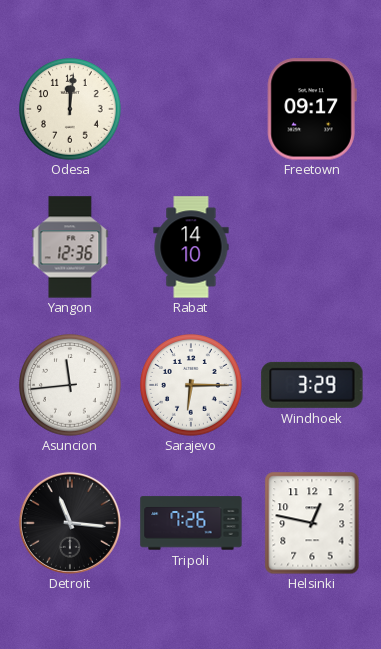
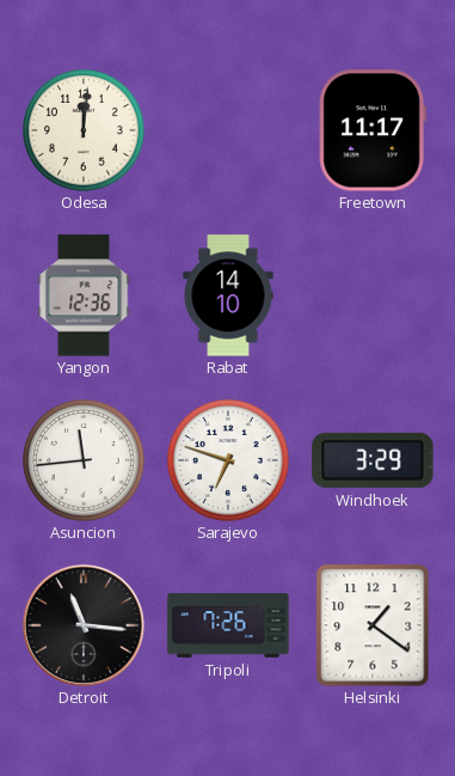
Freetown: 09:17 -> 11:17
Sarajevo: 6:15 -> 6:48
Helsinki: 12:47 -> 1:21
